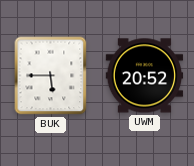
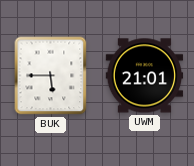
UWM: 20:52 -> 21:01
